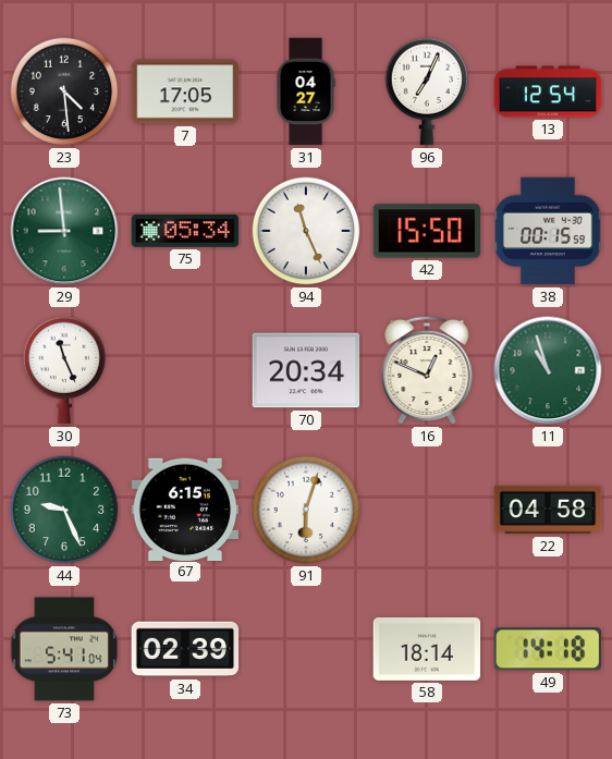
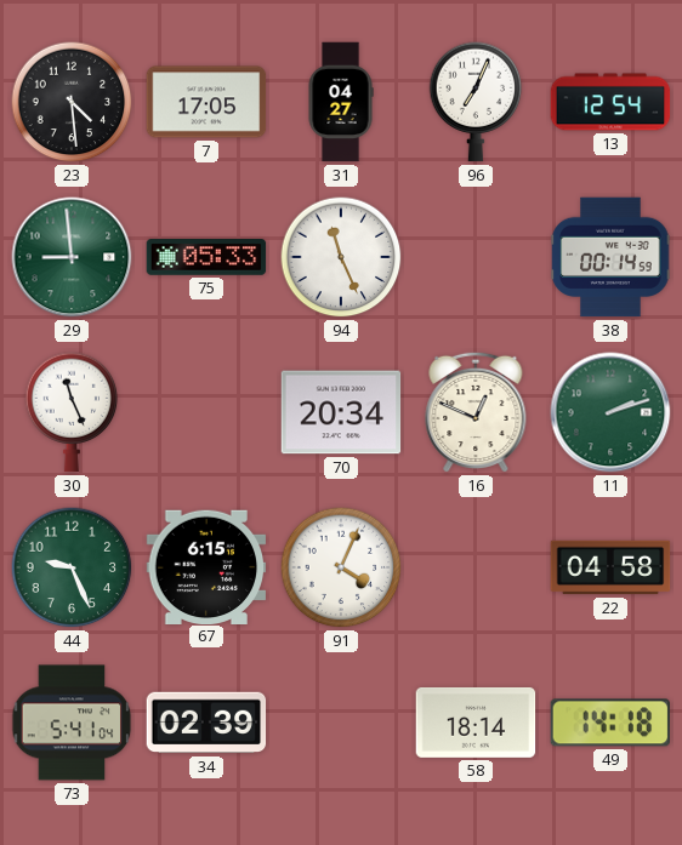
75: 05:34 -> 05:33
42: 15:50 -> none
38: 00:15 -> 00:14
11: 10:57 -> 2:12
91: 6:03 -> 4:04
